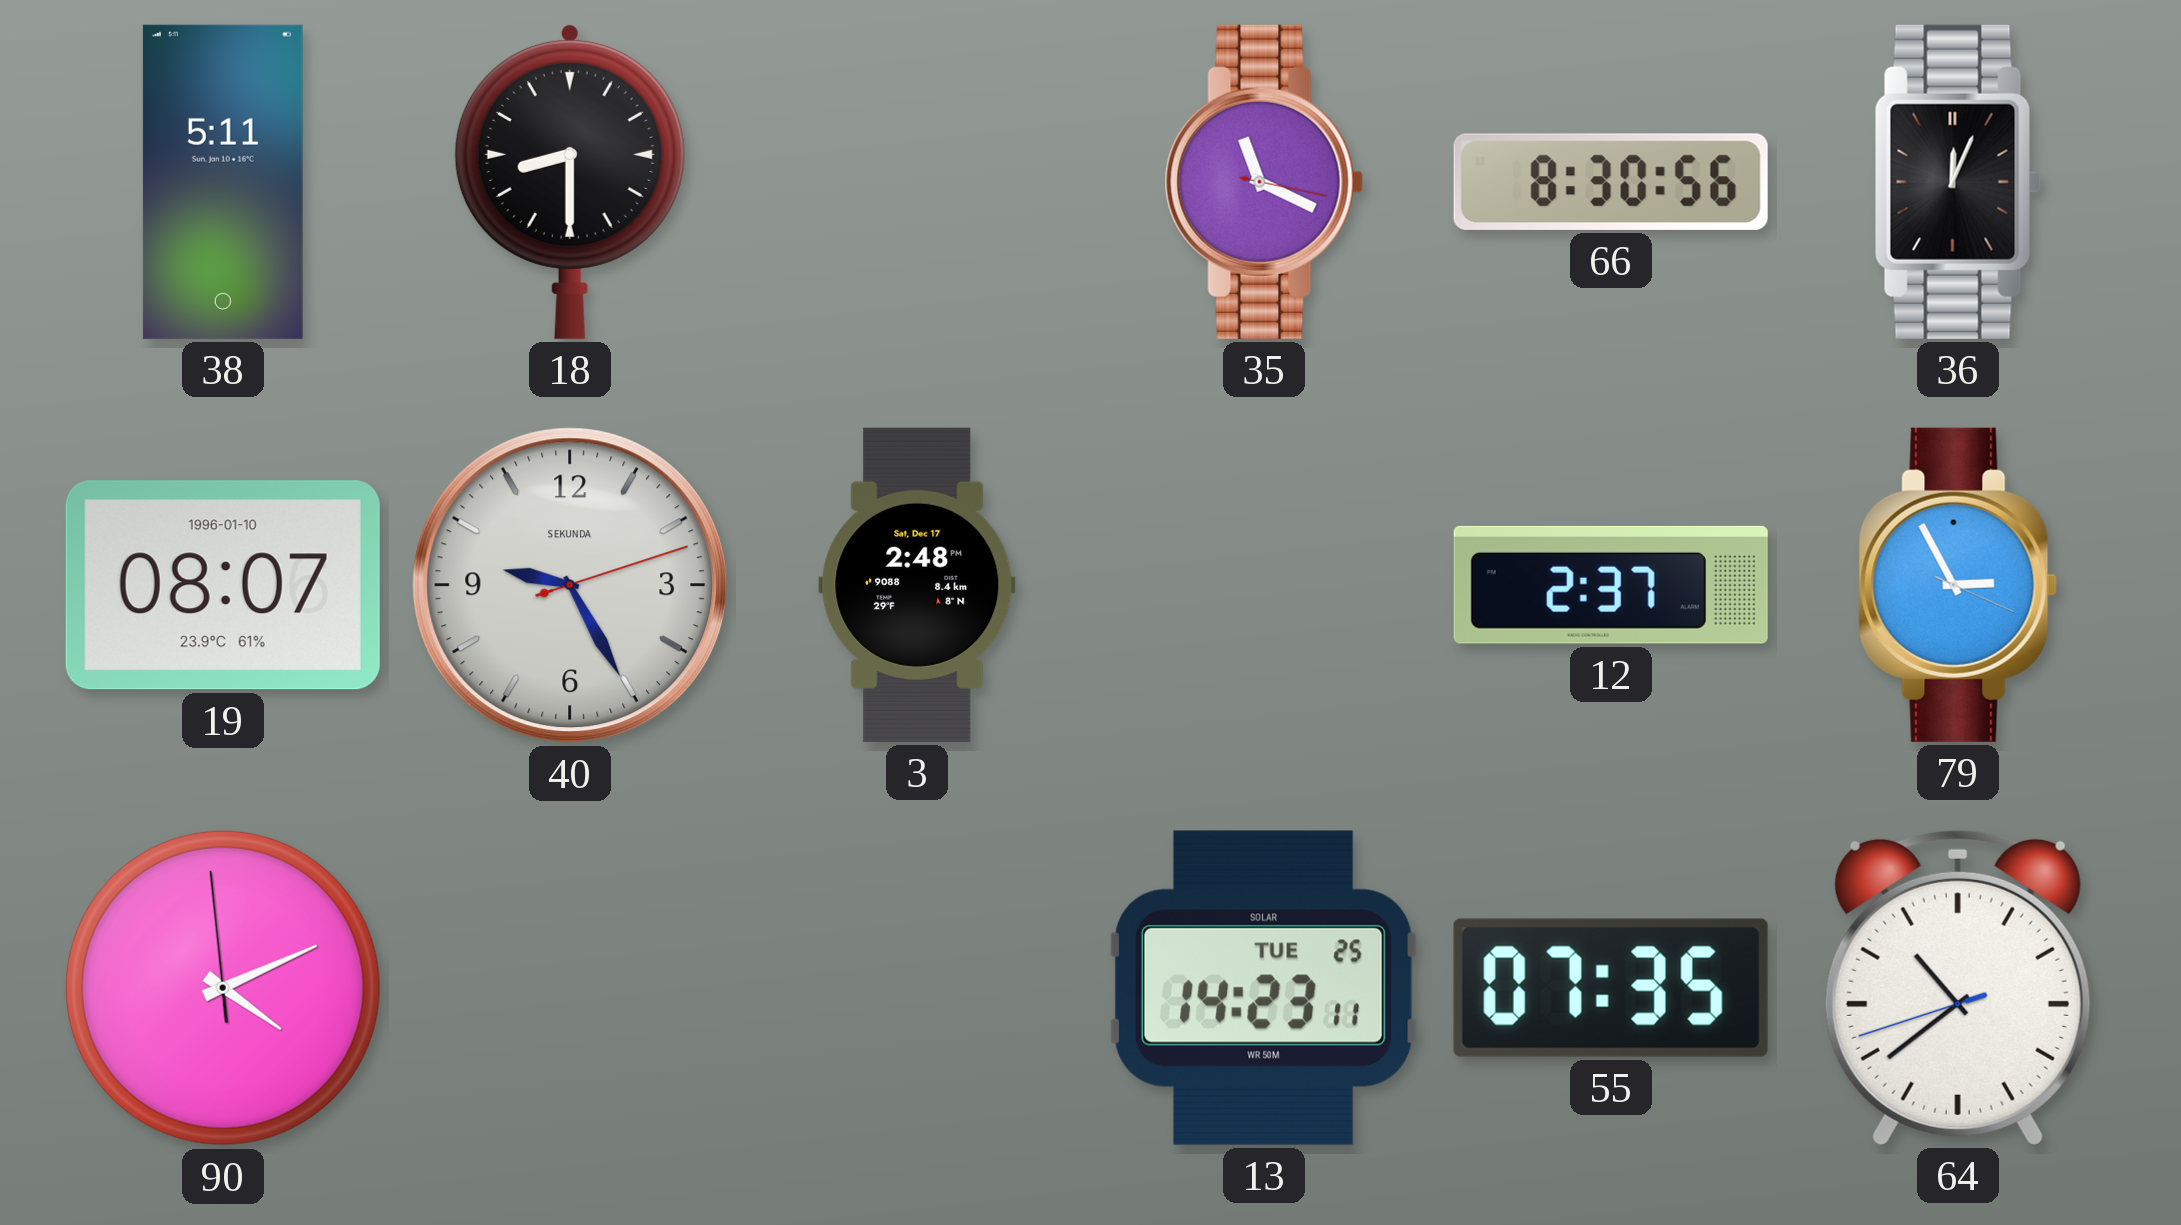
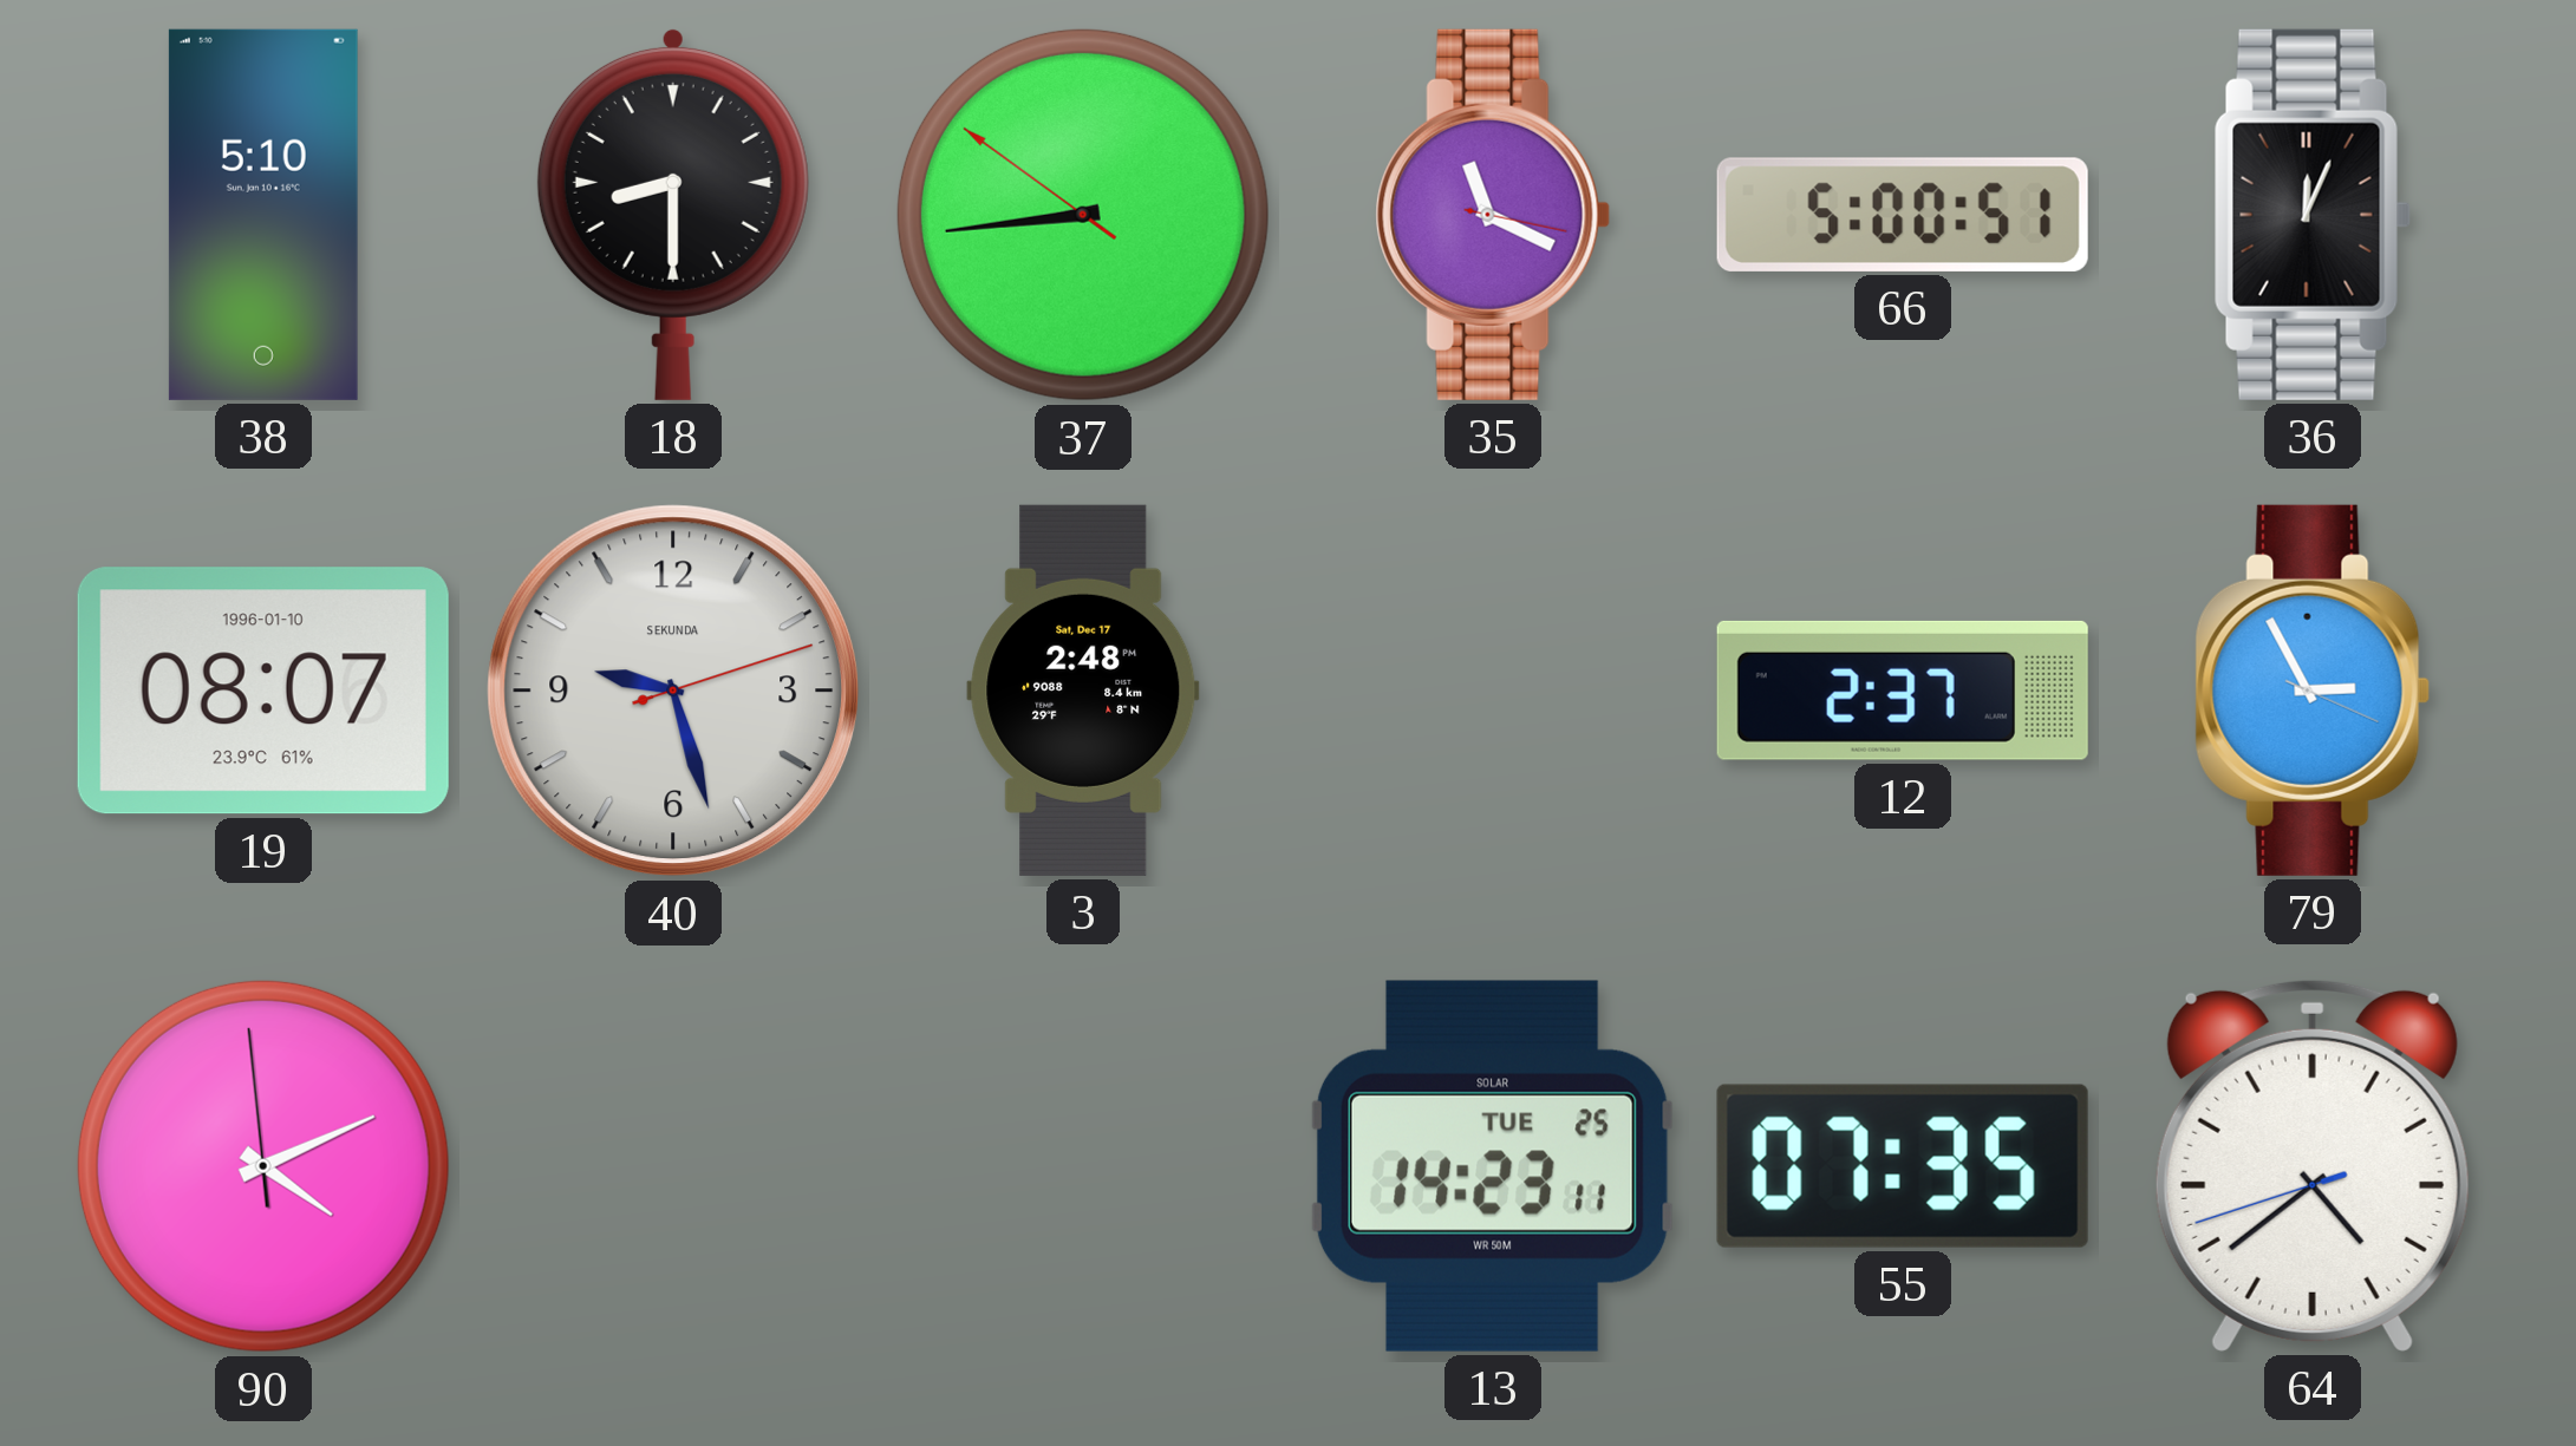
38: 5:11 -> 5:10
37: none -> 8:43
66: 8:30 -> 5:00
40: 9:25 -> 9:27
64: 10:38 -> 4:38
